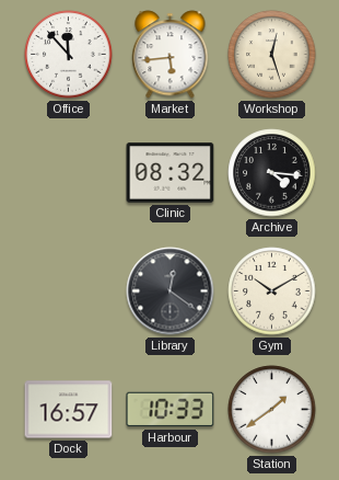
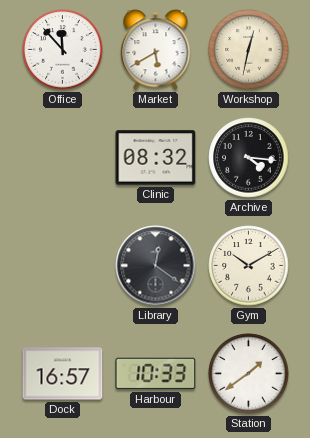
Market: 5:44 -> 5:40
Workshop: 12:27 -> 12:32
